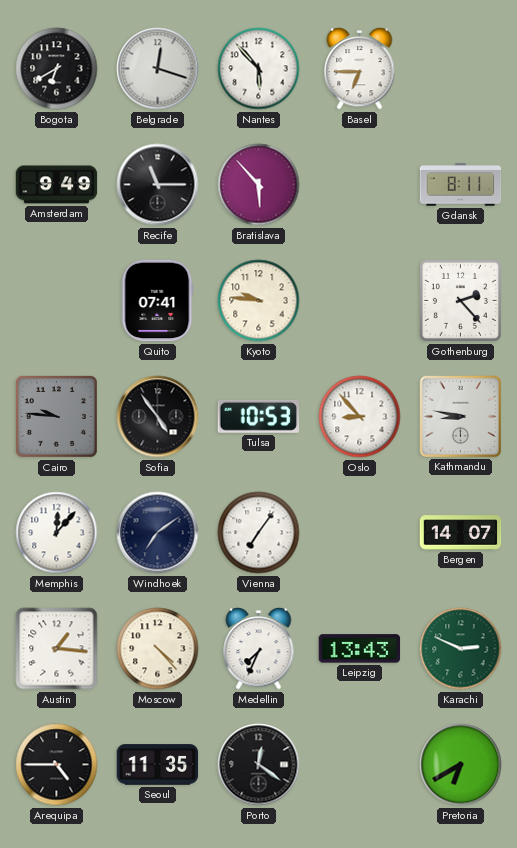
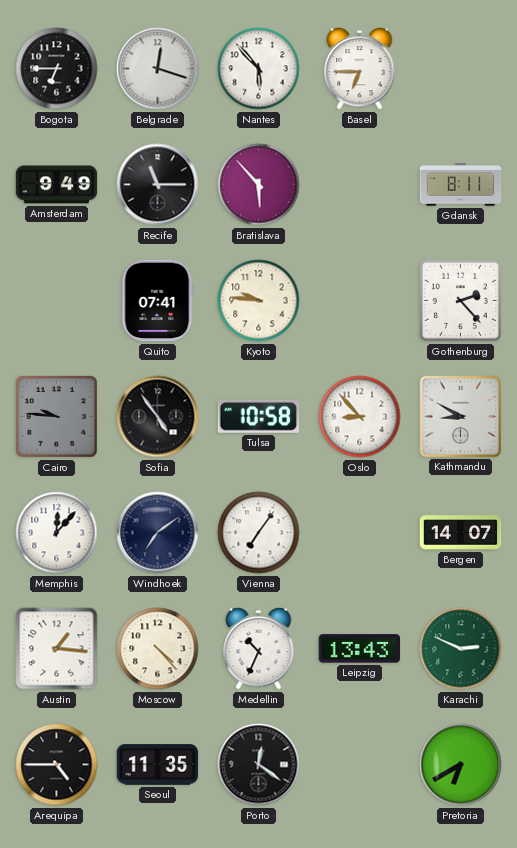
Bogota: 6:40 -> 6:45
Tulsa: 10:53 -> 10:58
Kathmandu: 8:47 -> 8:50
Medellin: 7:34 -> 10:34
